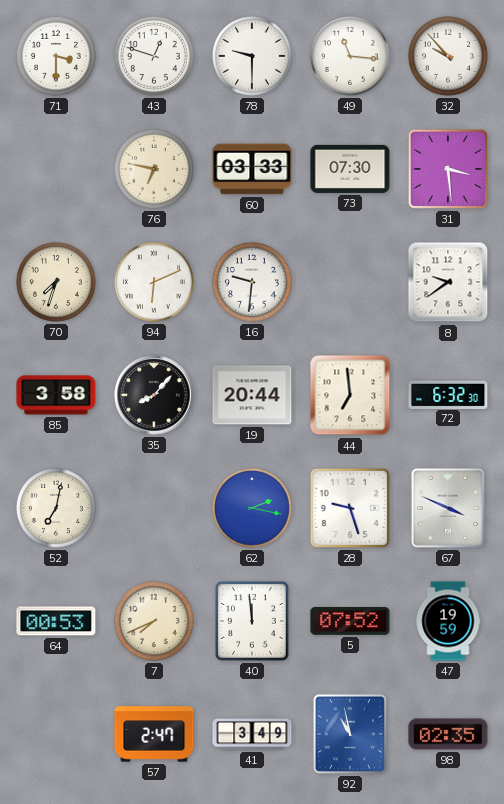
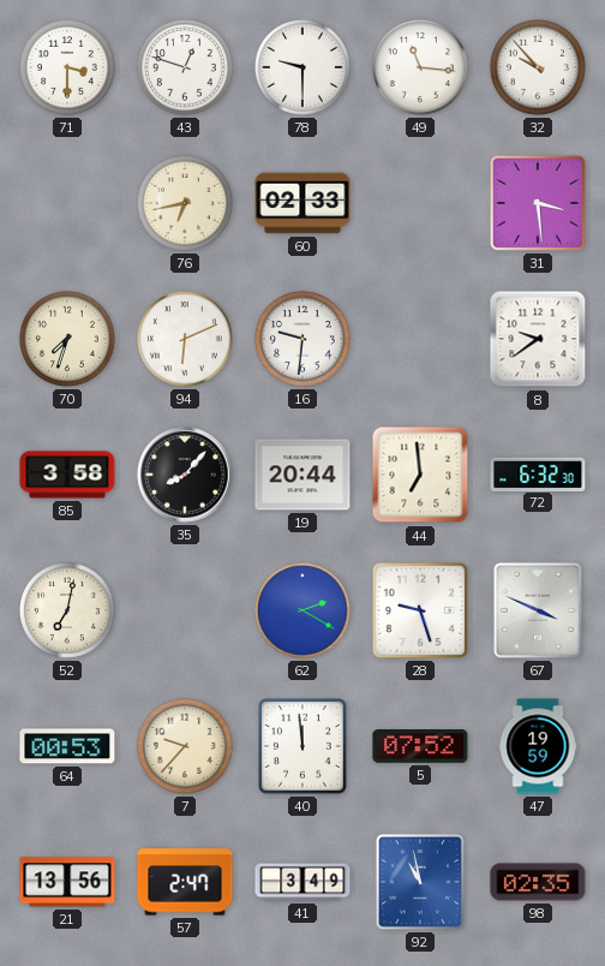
76: 6:47 -> 6:43
60: 03:33 -> 02:33
73: 07:30 -> none
62: 2:17 -> 2:20
7: 7:41 -> 9:37
21: none -> 13:56
